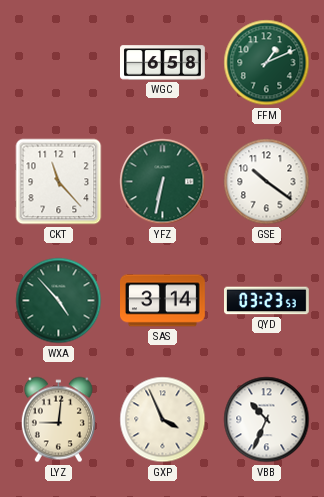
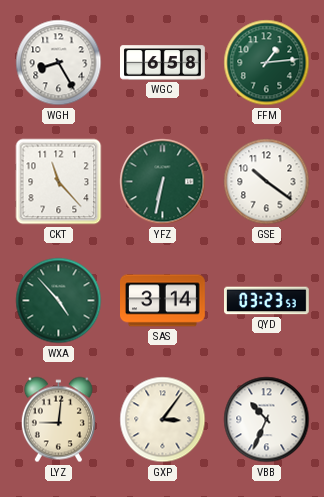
WGH: none -> 8:25
FFM: 1:11 -> 1:14
GXP: 3:56 -> 3:06
